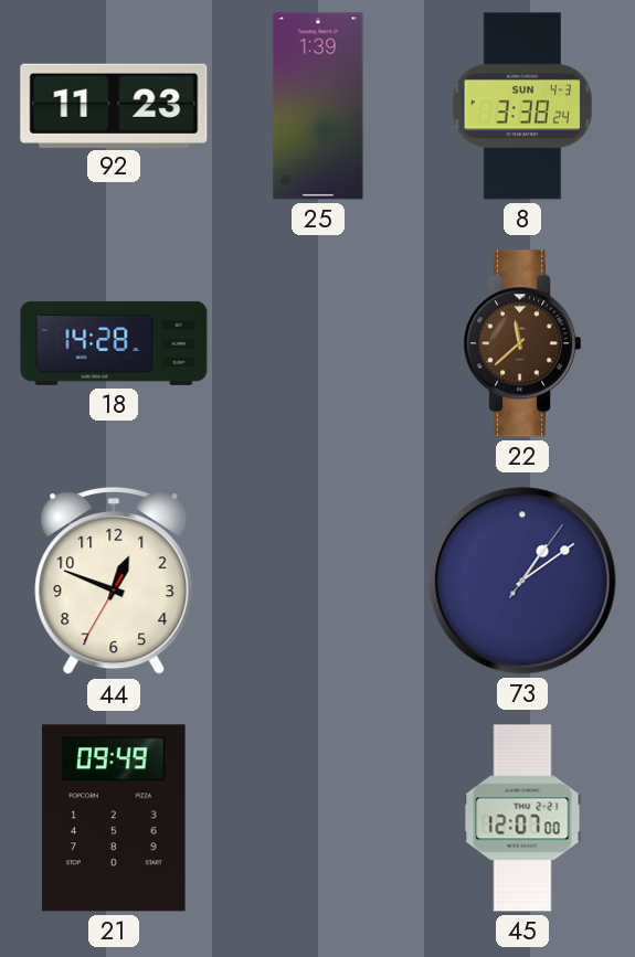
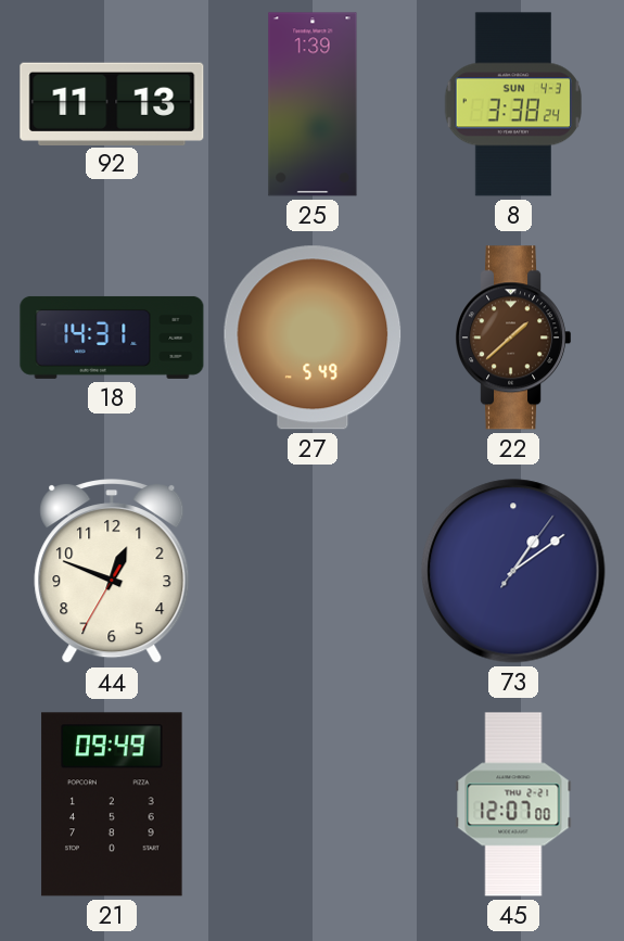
92: 11:23 -> 11:13
18: 14:28 -> 14:31
27: none -> 5:49
22: 11:38 -> 1:38
